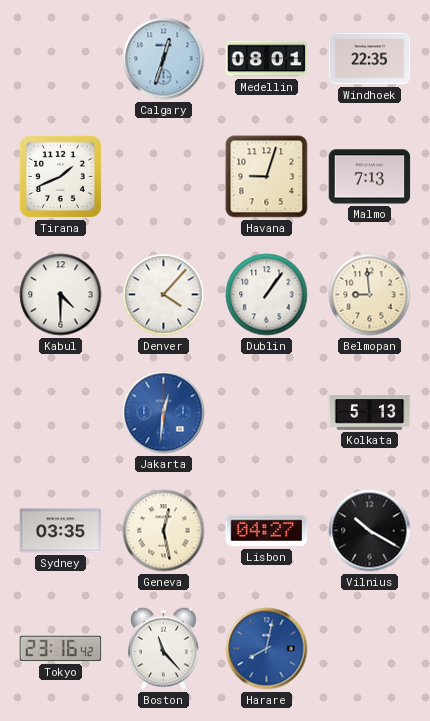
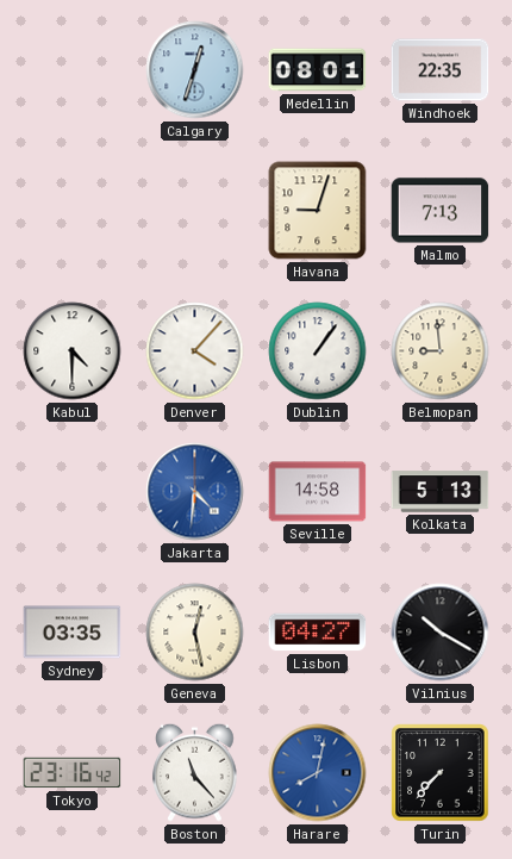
Tirana: 1:41 -> none
Jakarta: 12:31 -> 4:31
Seville: none -> 14:58
Turin: none -> 7:37
